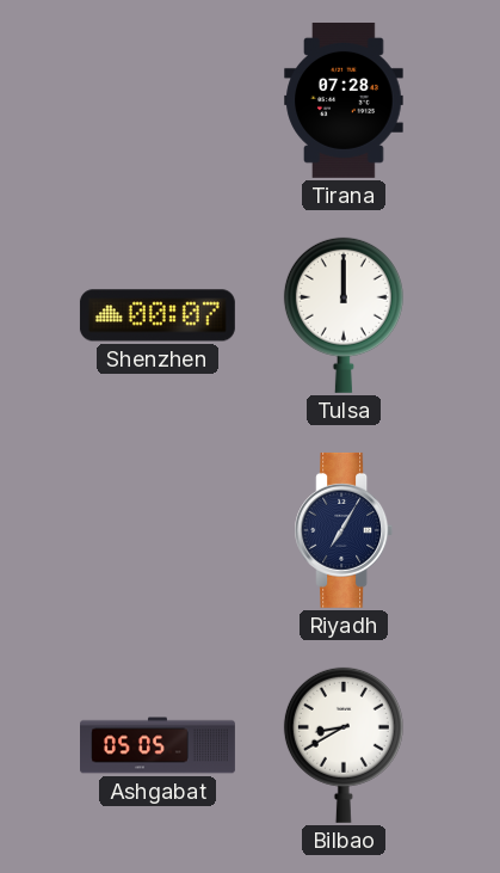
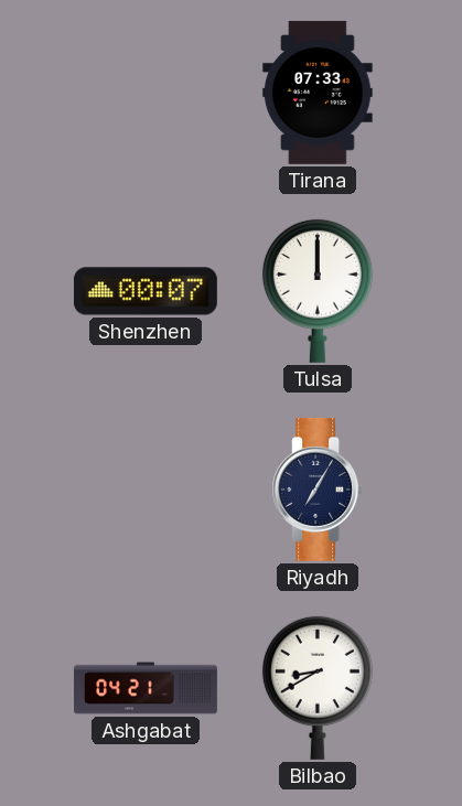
Tirana: 07:28 -> 07:33
Ashgabat: 05:05 -> 04:21
